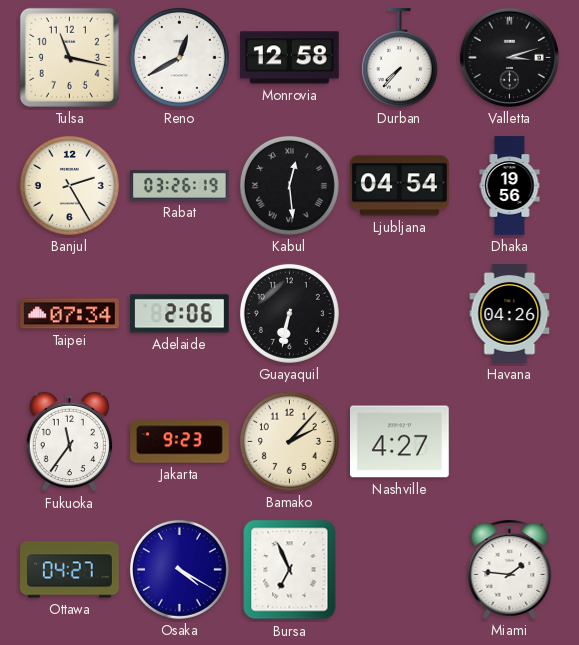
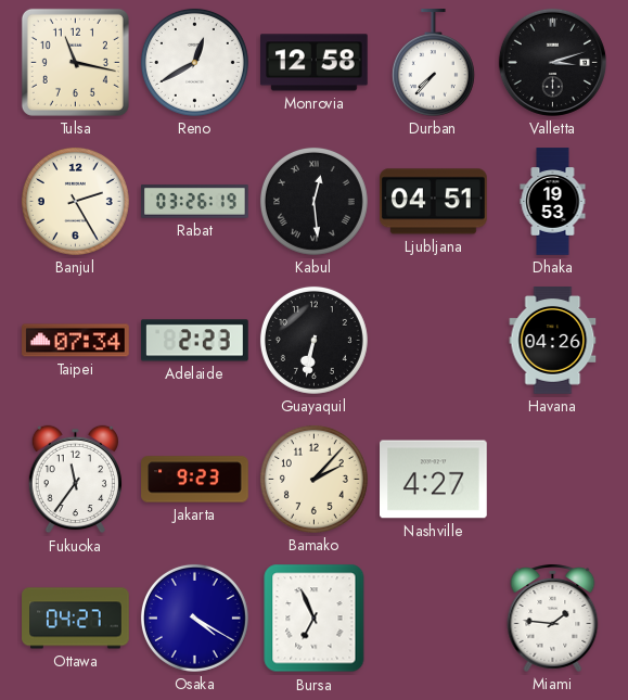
Ljubljana: 04:54 -> 04:51
Dhaka: 19:56 -> 19:53
Adelaide: 2:06 -> 2:23
